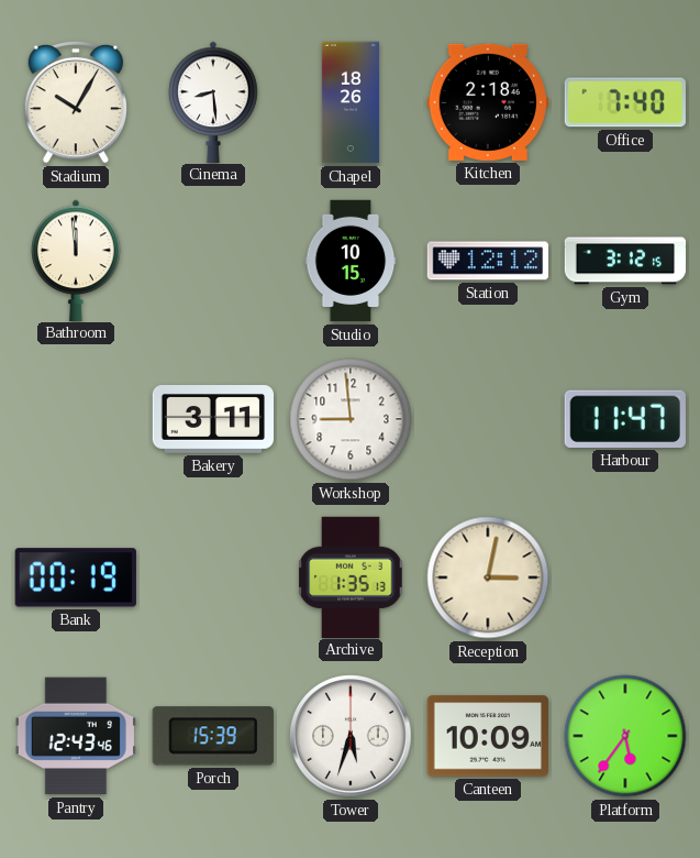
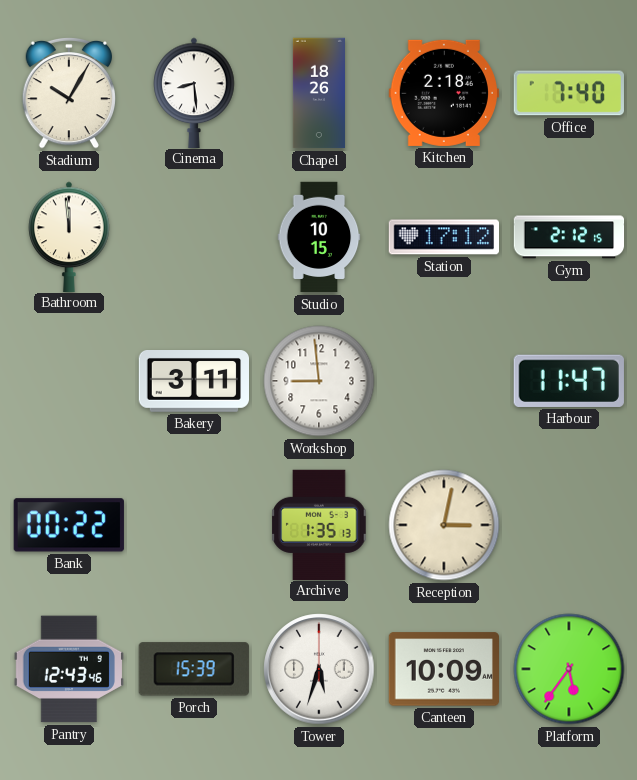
Station: 12:12 -> 17:12
Gym: 3:12 -> 2:12
Bank: 00:19 -> 00:22
